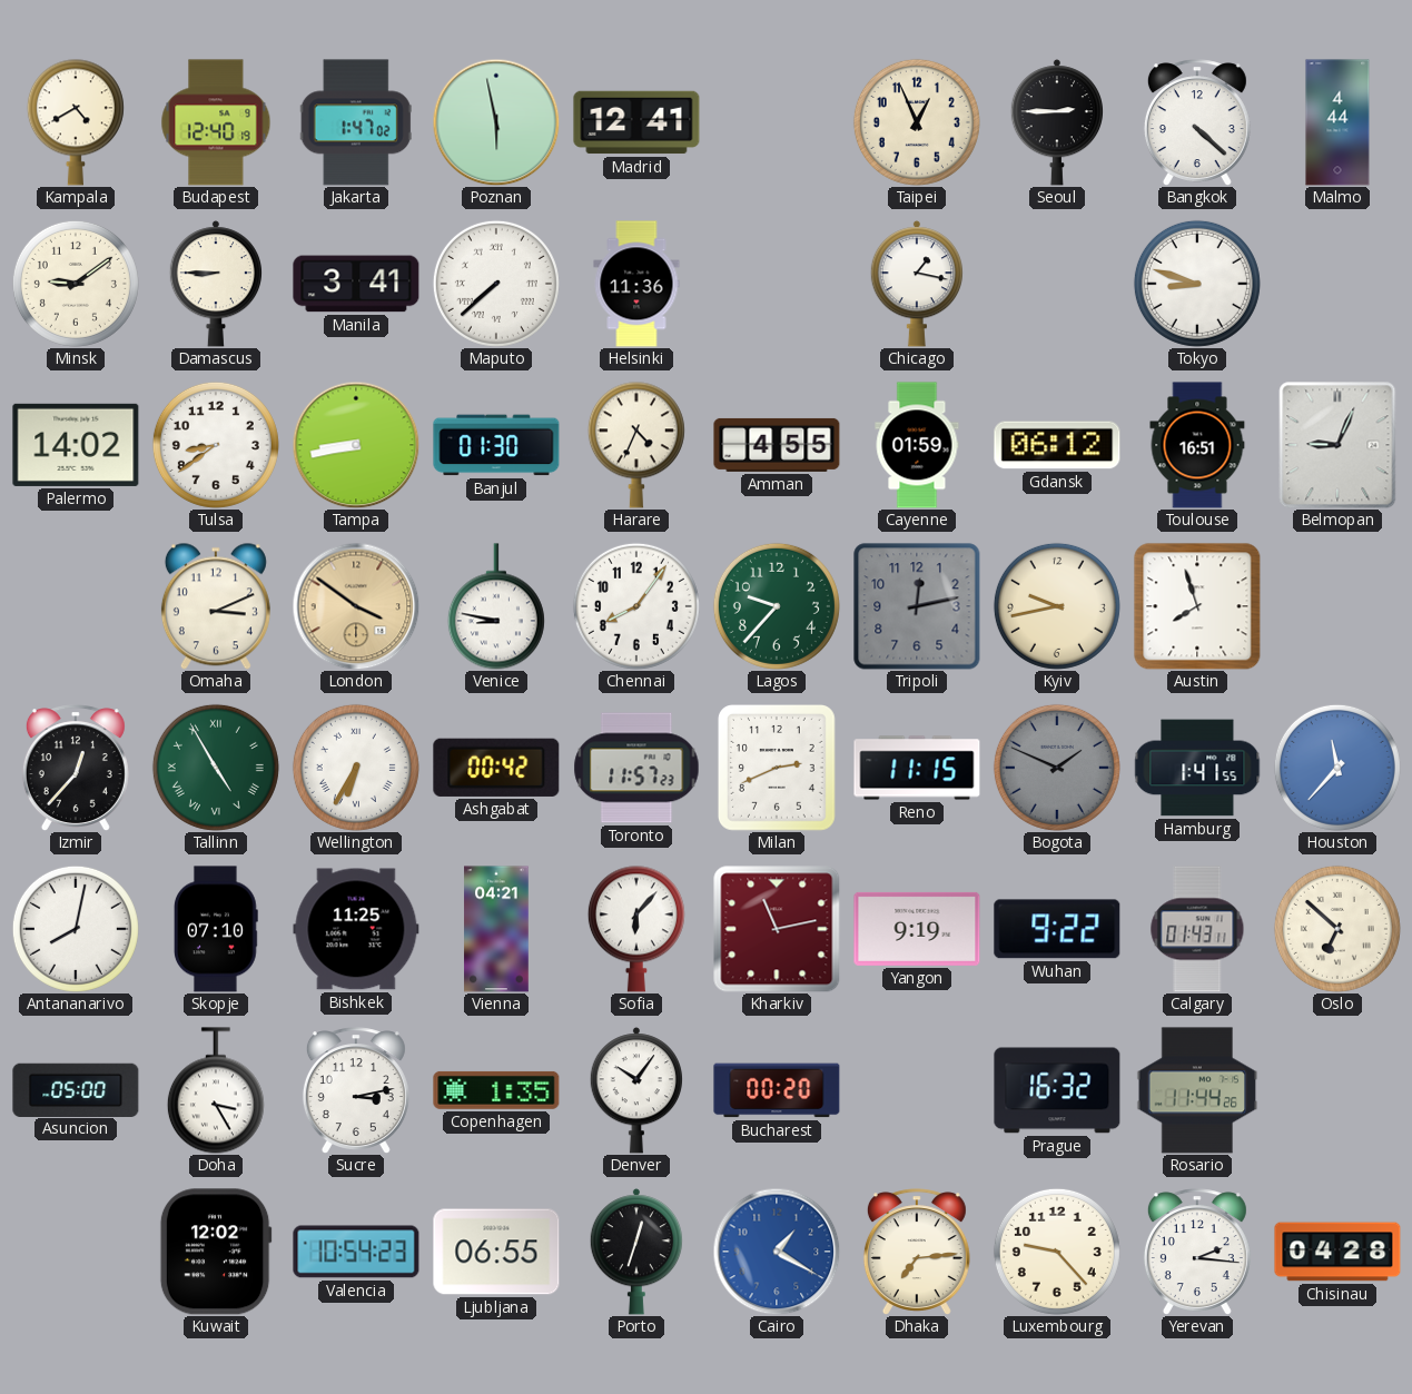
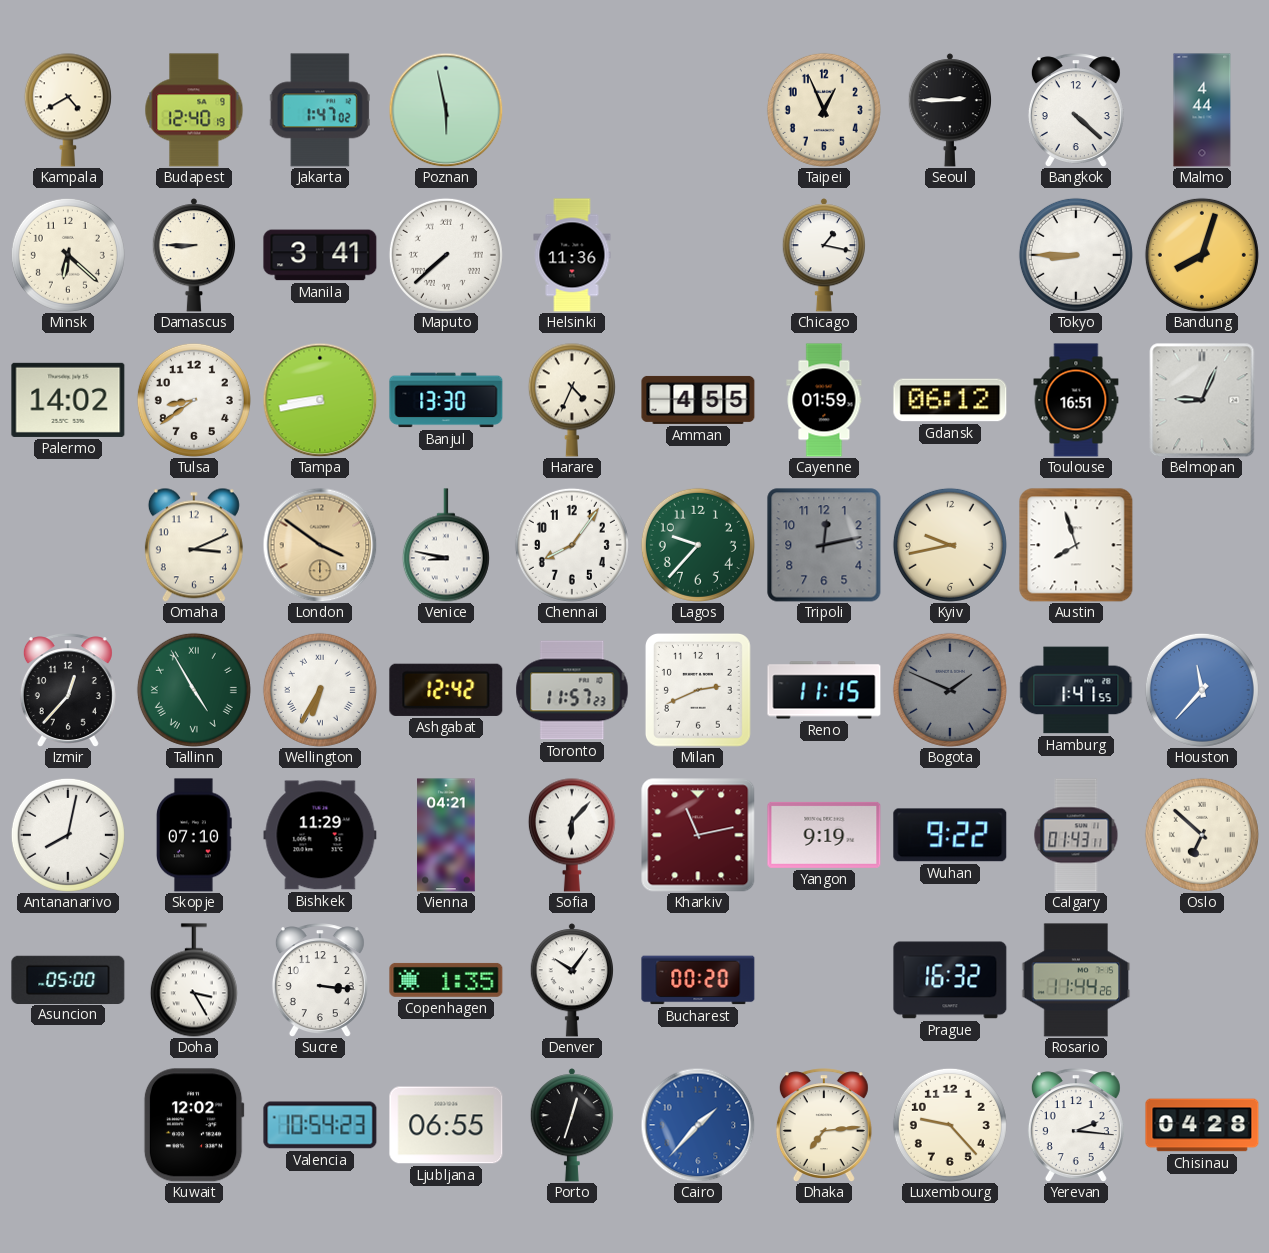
Madrid: 12:41 -> none
Minsk: 9:09 -> 6:22
Tokyo: 8:48 -> 8:45
Bandung: none -> 8:03
Banjul: 01:30 -> 13:30
Ashgabat: 00:42 -> 12:42
Bishkek: 11:25 -> 11:29
Sucre: 3:13 -> 3:16
Cairo: 1:20 -> 1:37
